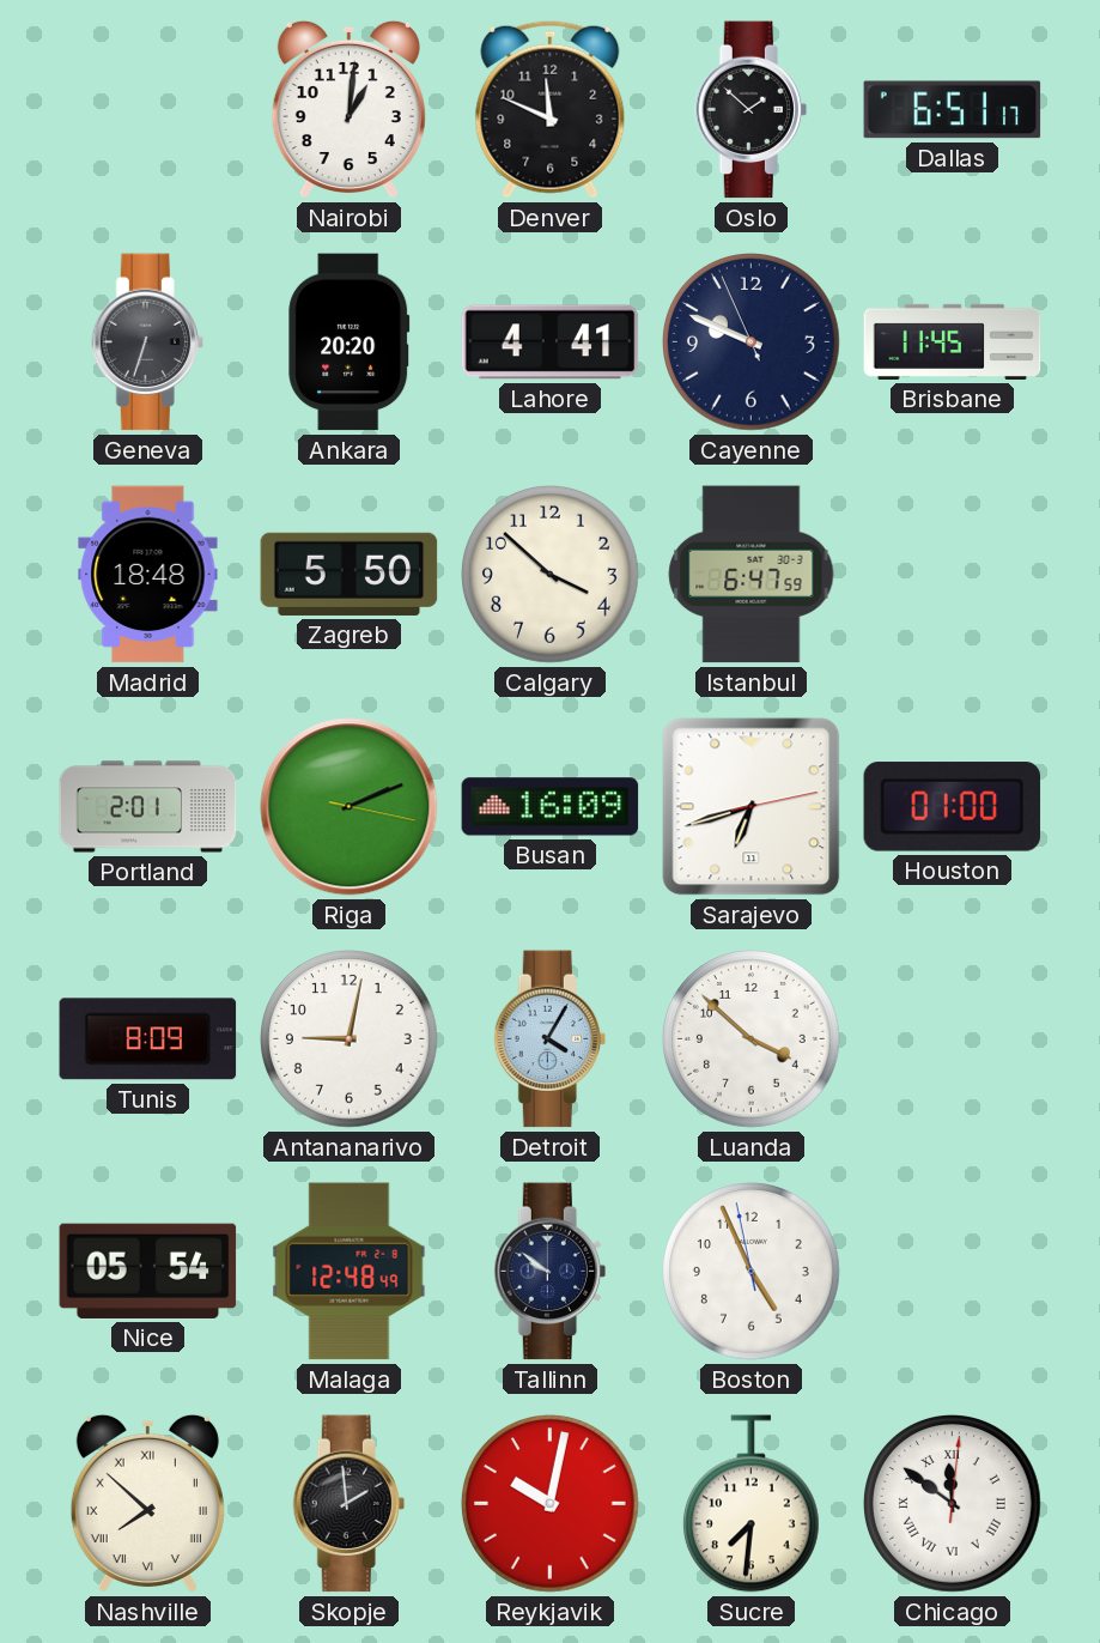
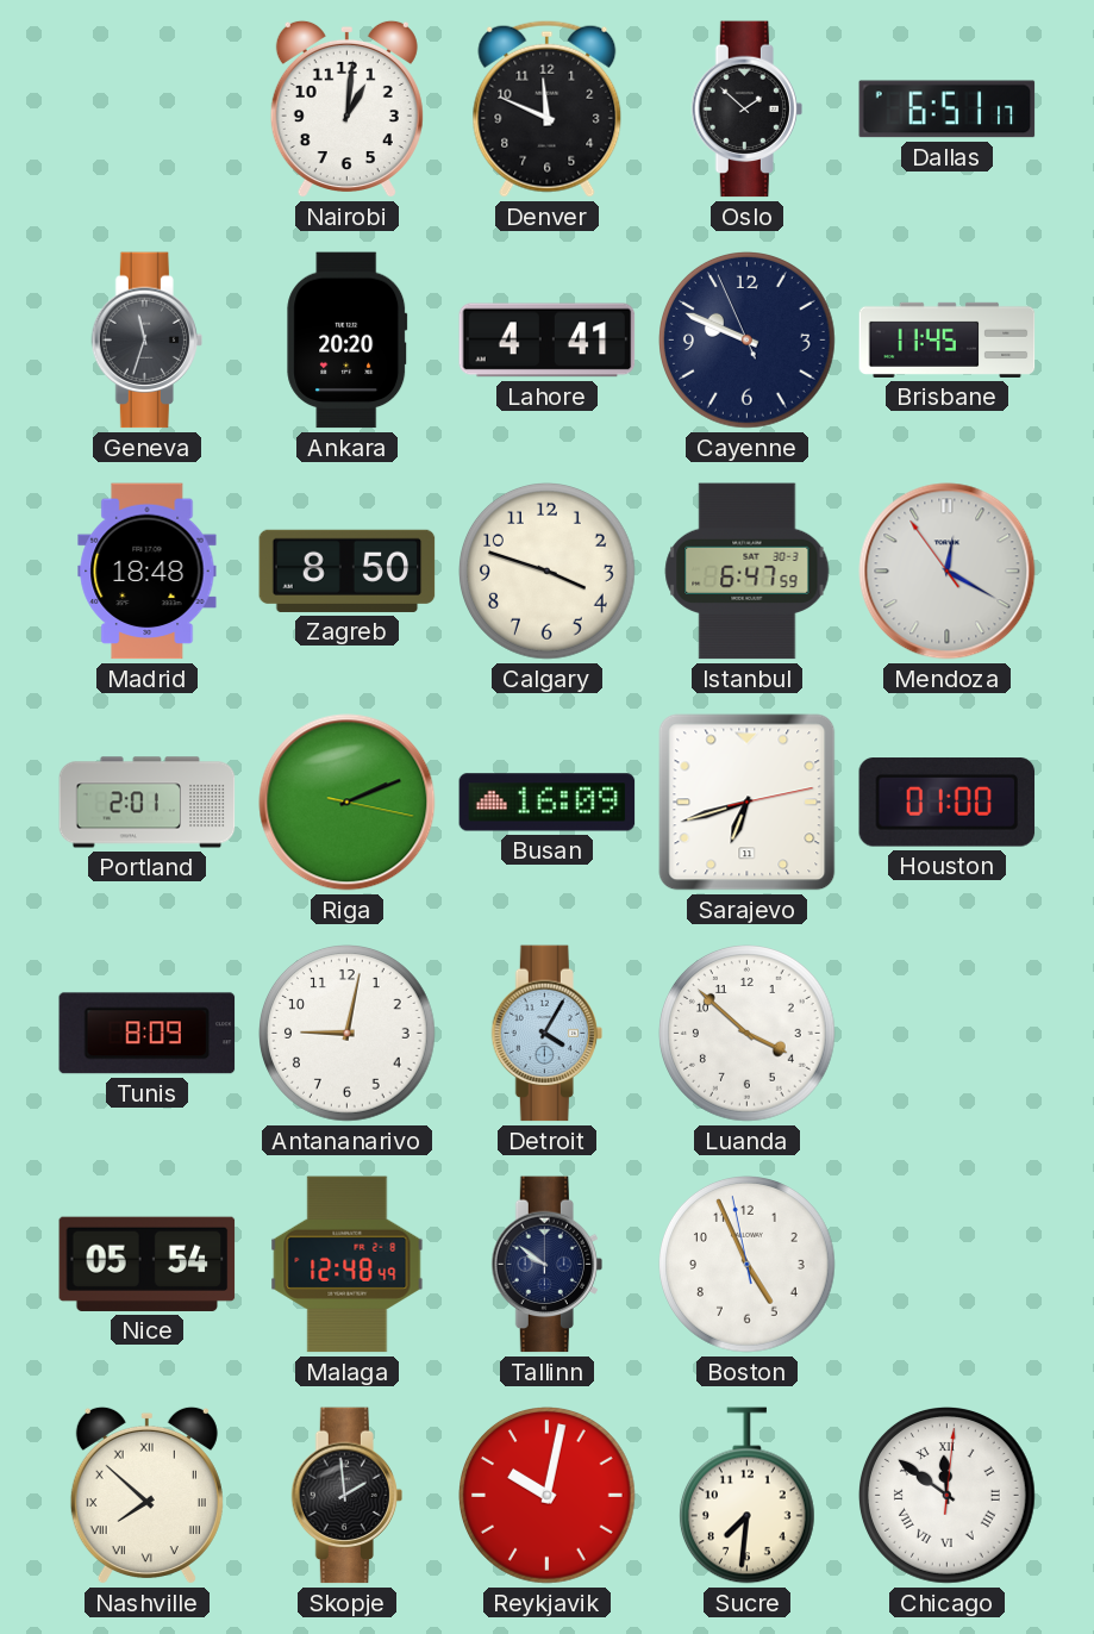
Geneva: 6:33 -> 11:33
Zagreb: 5:50 -> 8:50
Calgary: 3:52 -> 3:48
Mendoza: none -> 12:19
